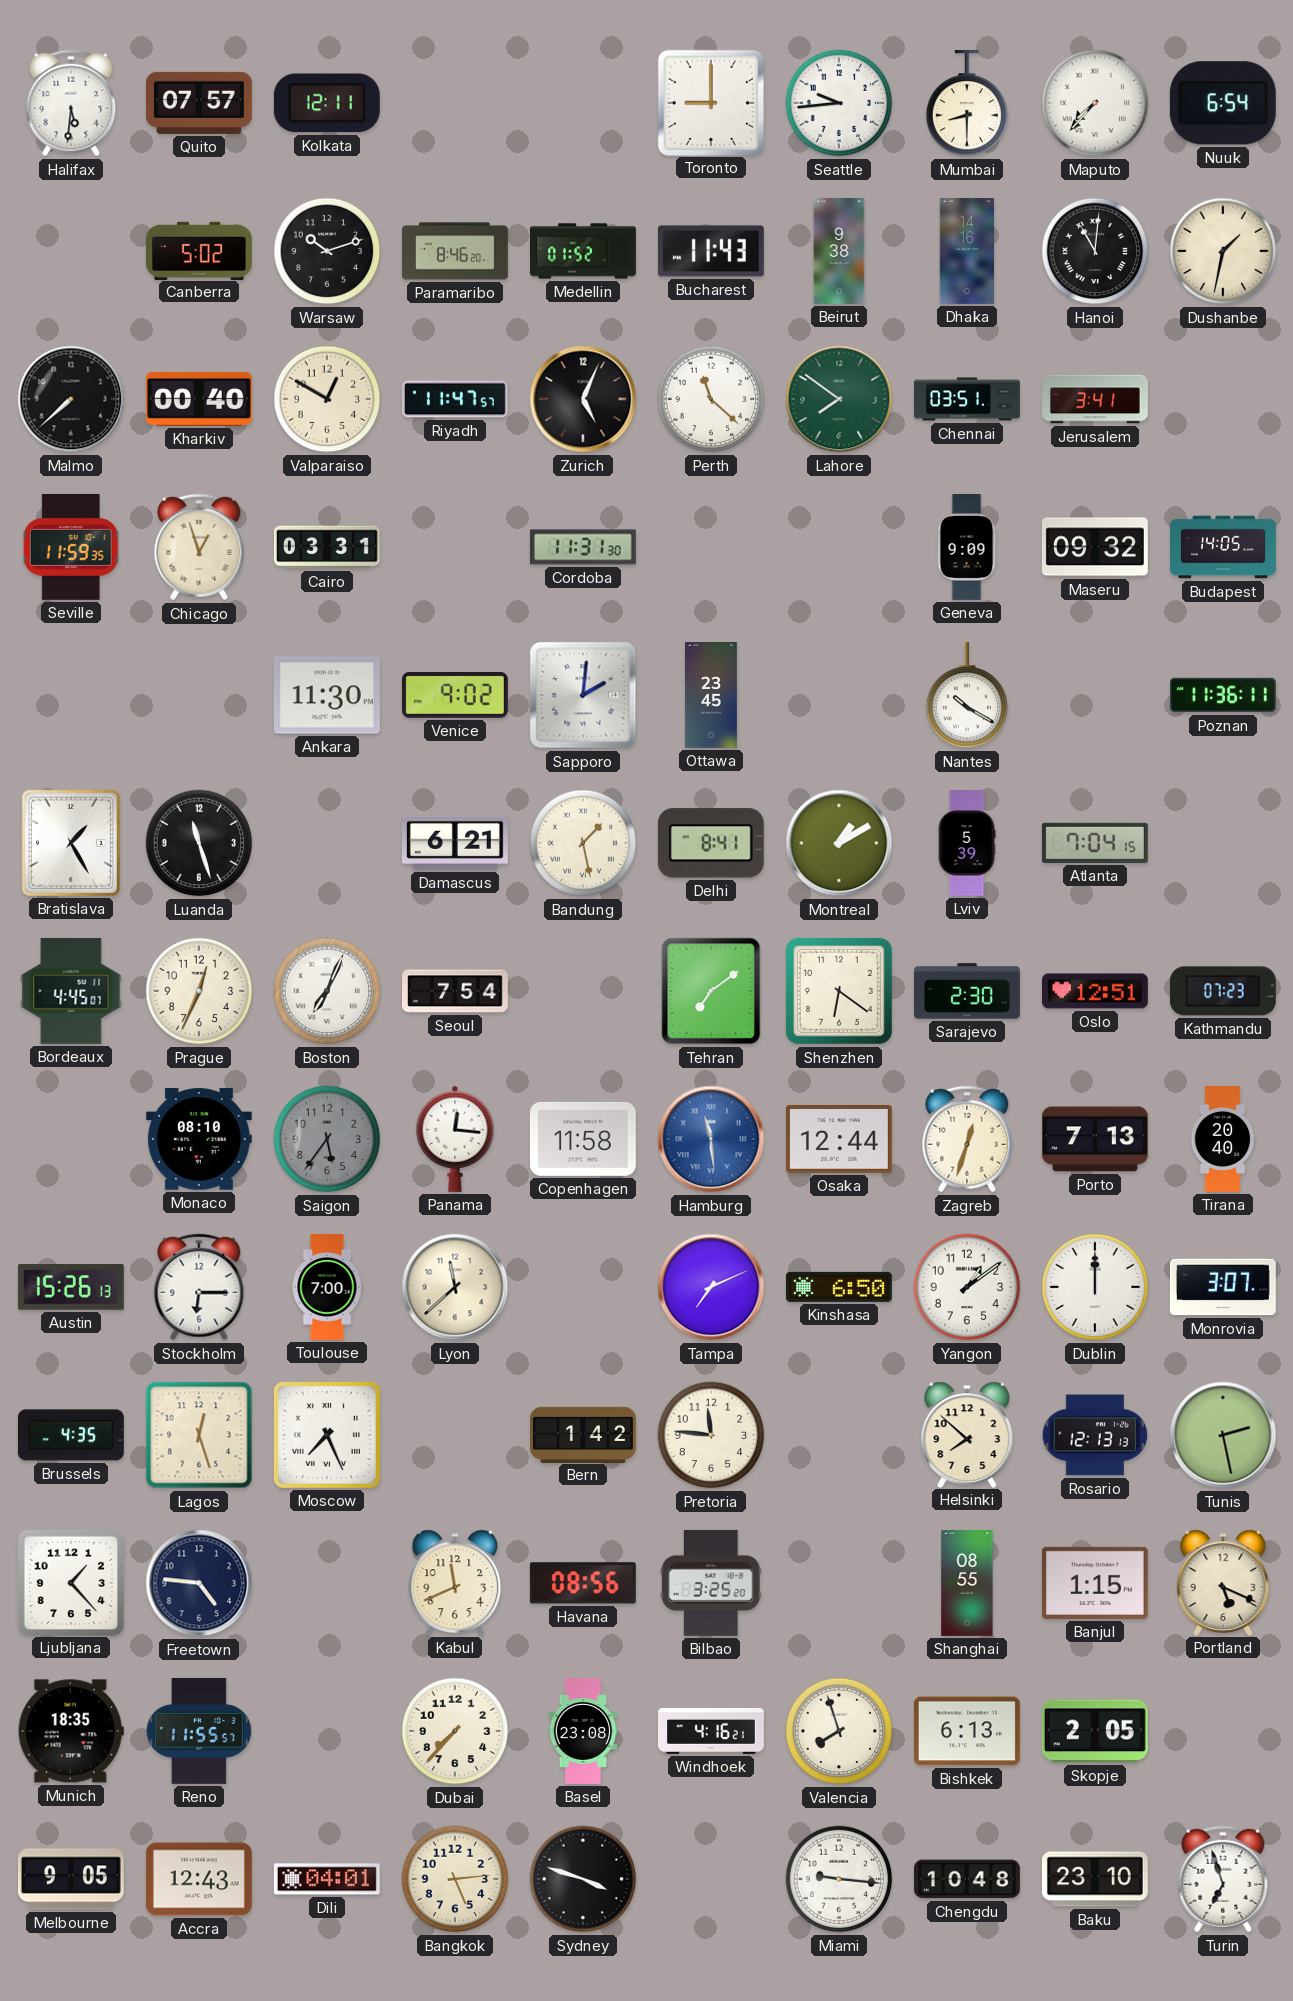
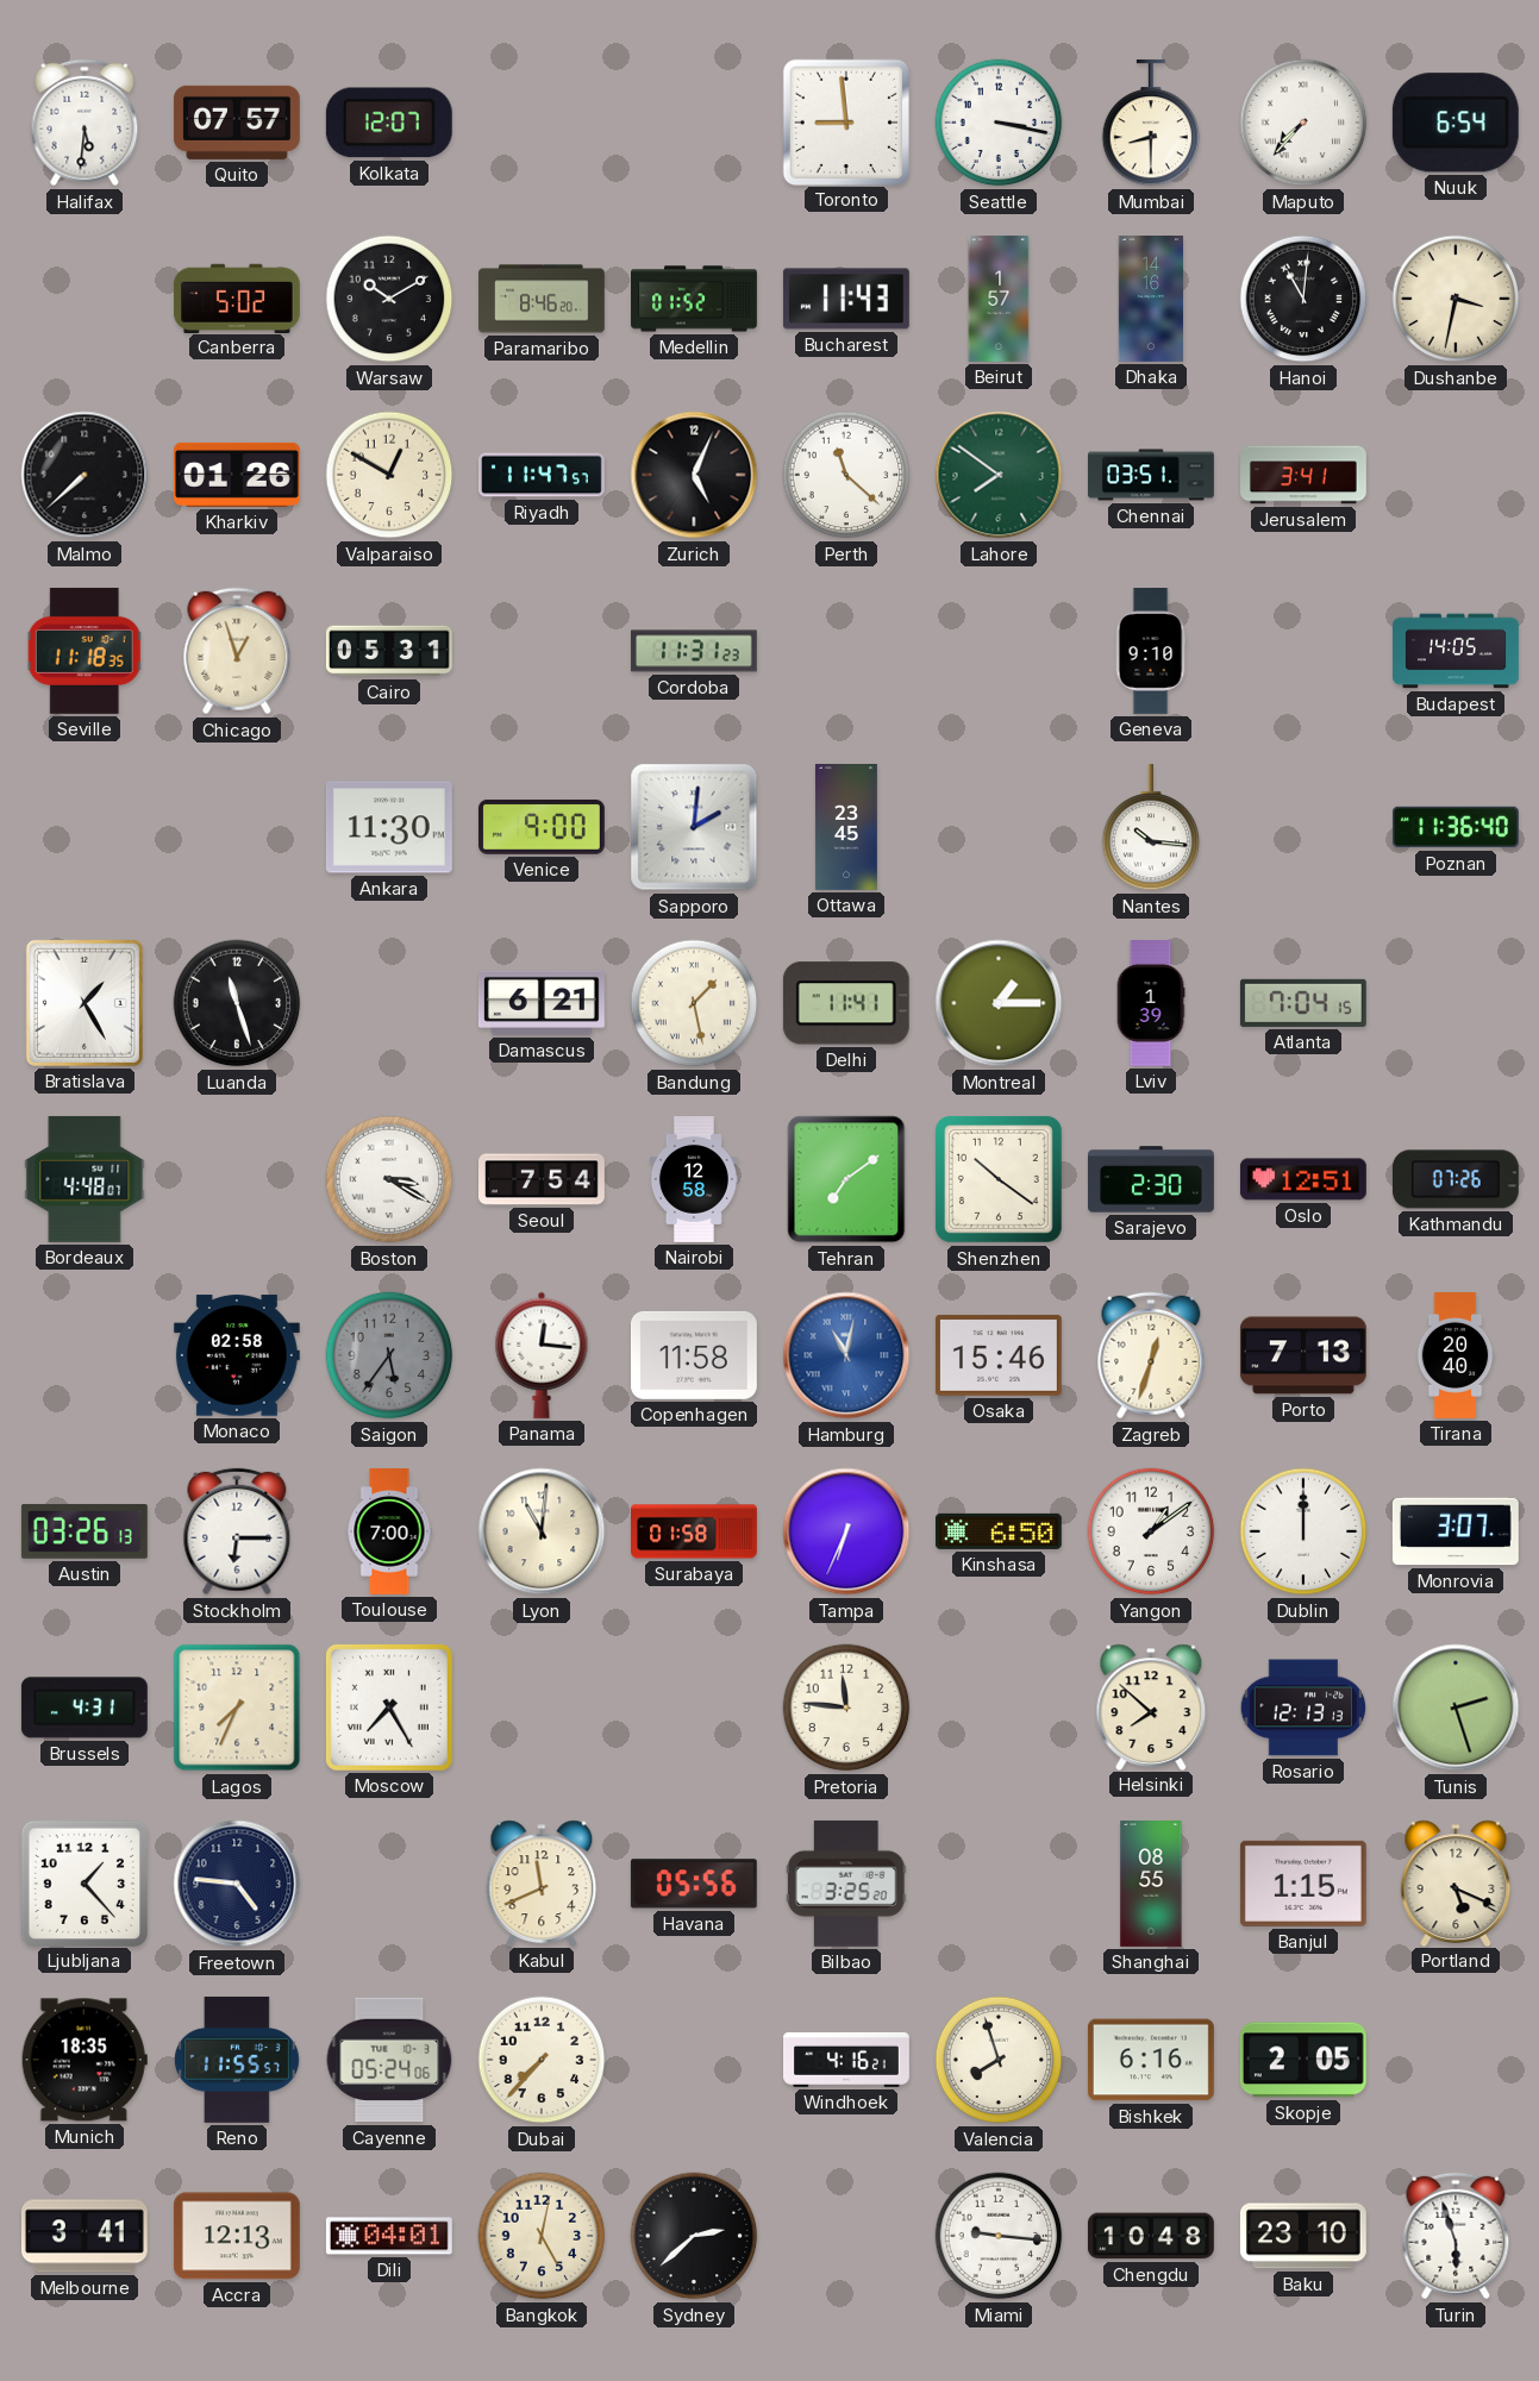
Kolkata: 12:11 -> 12:07
Toronto: 9:00 -> 8:59
Seattle: 9:44 -> 3:17
Warsaw: 10:12 -> 10:10
Beirut: 9:38 -> 1:57
Dushanbe: 1:32 -> 3:32
Kharkiv: 00:40 -> 01:26
Seville: 11:59 -> 11:18
Cairo: 03:31 -> 05:31
Cordoba: 11:31:30 -> 11:31:23
Geneva: 9:09 -> 9:10
Maseru: 09:32 -> none
Venice: 9:02 -> 9:00
Nantes: 10:20 -> 10:16
Poznan: 11:36:11 -> 11:36:40
Delhi: 8:41 -> 11:41
Montreal: 1:10 -> 1:15
Lviv: 5:39 -> 1:39
Bordeaux: 4:45 -> 4:48
Prague: 12:34 -> none
Boston: 7:04 -> 3:20
Nairobi: none -> 12:58
Shenzhen: 6:21 -> 10:21
Kathmandu: 07:23 -> 07:26
Monaco: 08:10 -> 02:58
Hamburg: 11:29 -> 11:02
Osaka: 12:44 -> 15:46
Austin: 15:26 -> 03:26
Lyon: 11:38 -> 11:01
Surabaya: none -> 01:58
Tampa: 7:11 -> 6:34
Brussels: 4:35 -> 4:31
Lagos: 12:27 -> 7:34
Moscow: 7:26 -> 7:25
Bern: 1:42 -> none
Tunis: 2:28 -> 2:27
Havana: 08:56 -> 05:56
Cayenne: none -> 05:24
Basel: 23:08 -> none
Bishkek: 6:13 -> 6:16
Melbourne: 9:05 -> 3:41
Accra: 12:43 -> 12:13
Bangkok: 5:14 -> 5:02
Sydney: 3:48 -> 2:38
Turin: 6:57 -> 5:57
